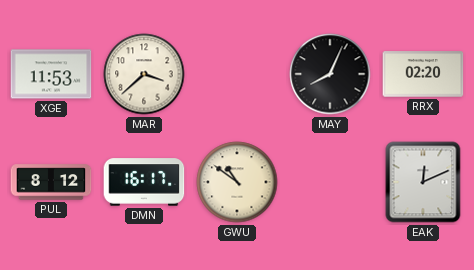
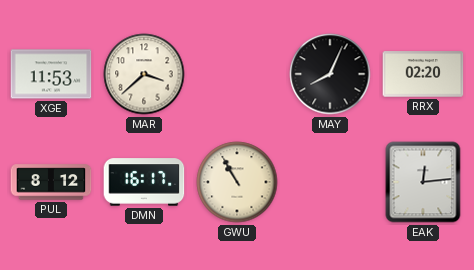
GWU: 10:51 -> 10:55
EAK: 12:11 -> 12:14
